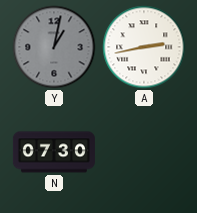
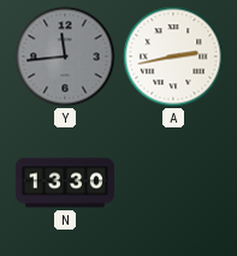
Y: 1:02 -> 11:44
N: 07:30 -> 13:30
